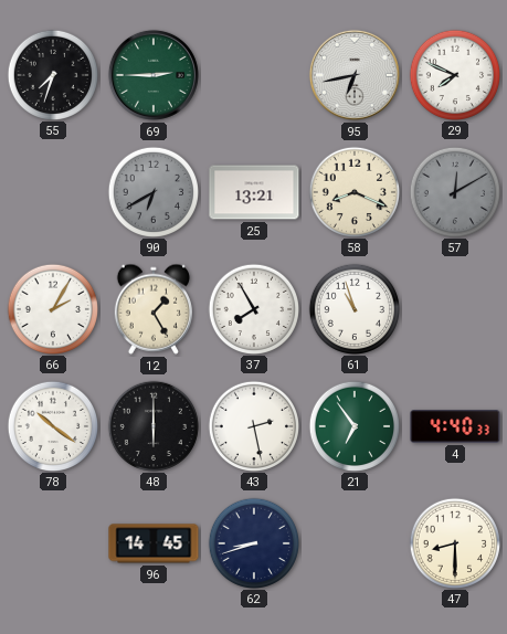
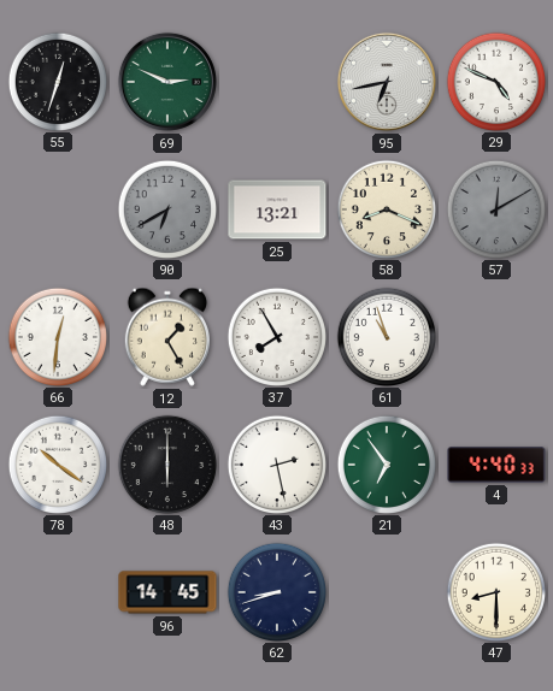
55: 7:33 -> 12:33
69: 2:45 -> 2:49
29: 7:49 -> 4:49
66: 2:05 -> 12:31
